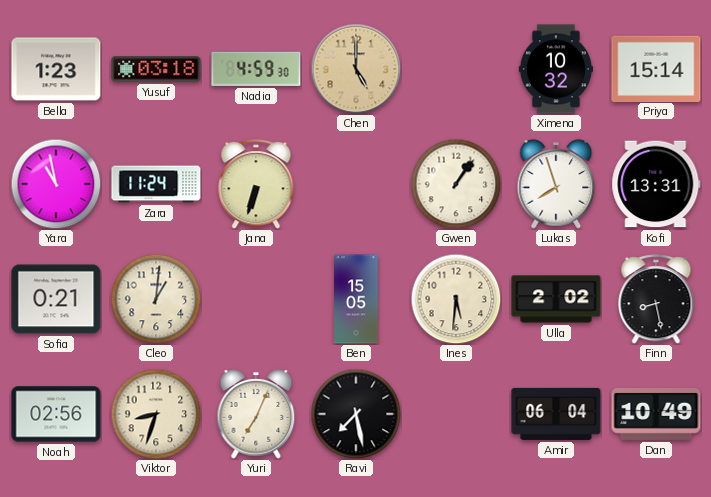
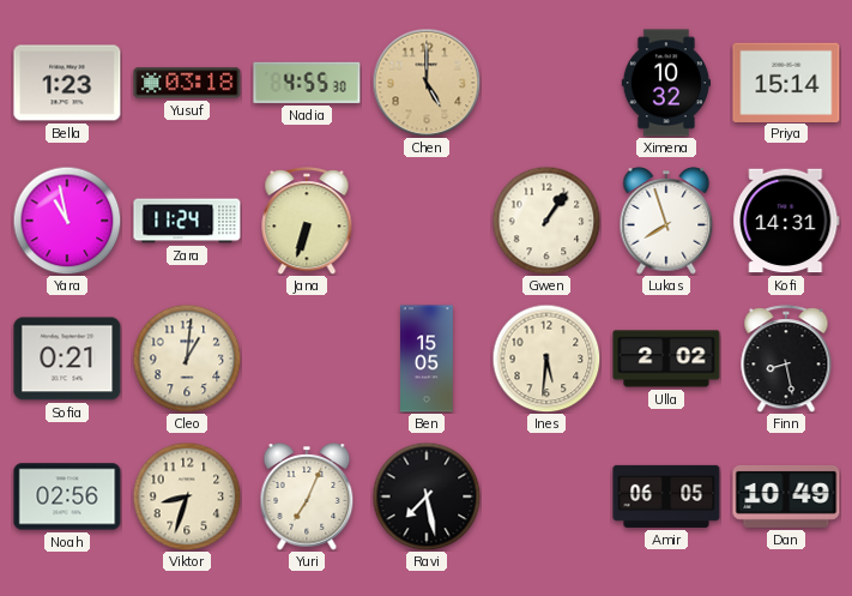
Nadia: 4:59 -> 4:55
Kofi: 13:31 -> 14:31
Amir: 06:04 -> 06:05
